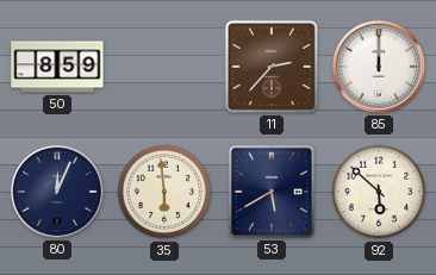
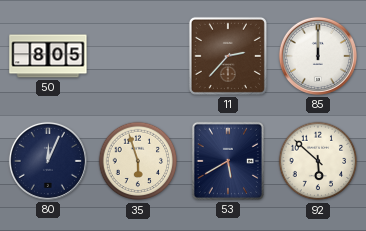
50: 8:59 -> 8:05
35: 5:59 -> 5:57
